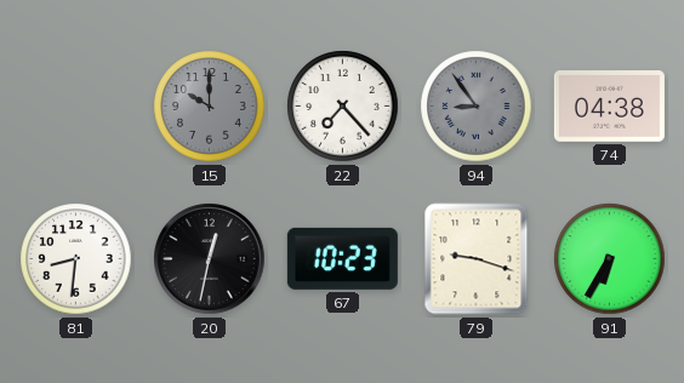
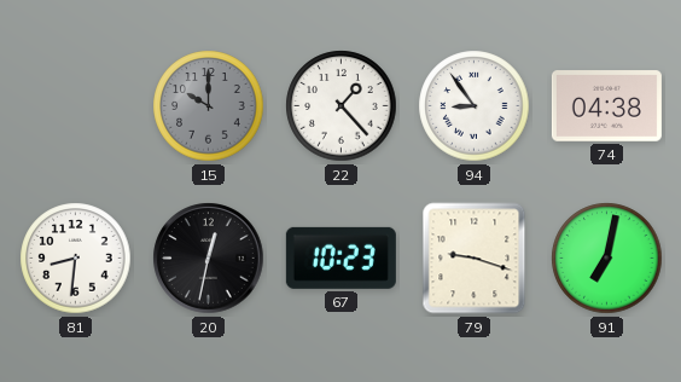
22: 7:23 -> 1:23
94 dial: grey -> white
91: 6:35 -> 7:02
